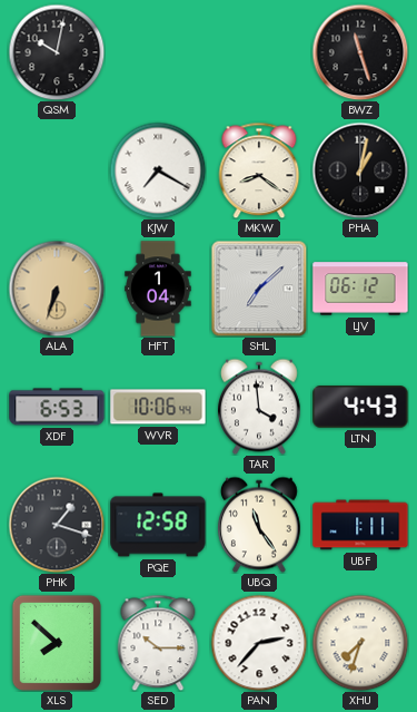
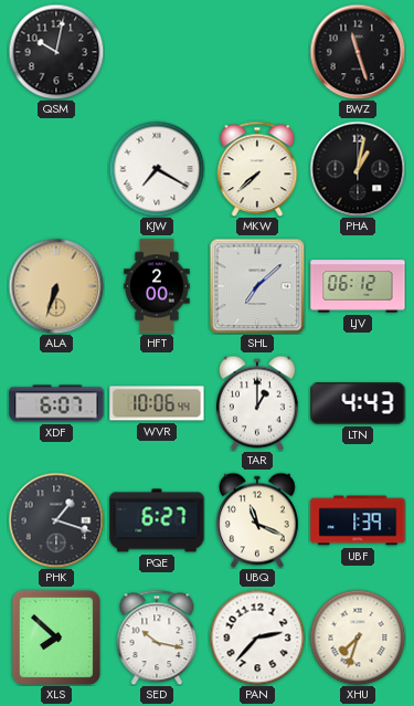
MKW: 8:21 -> 7:38
HFT: 1:04 -> 2:00
XDF: 6:53 -> 6:07
TAR: 3:59 -> 1:00
PQE: 12:58 -> 6:27
UBQ: 11:24 -> 11:19
UBF: 1:11 -> 1:39
SED: 10:15 -> 10:17
